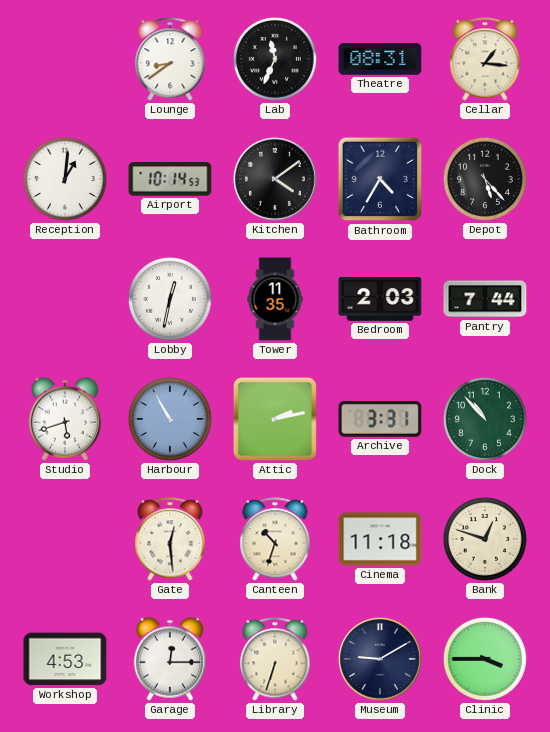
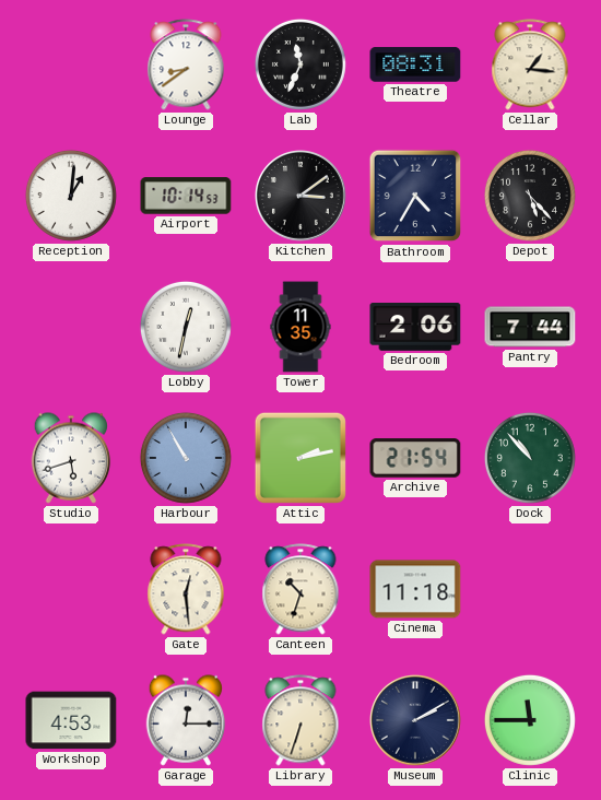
Kitchen: 4:09 -> 3:09
Bedroom: 2:03 -> 2:06
Archive: 3:31 -> 21:54
Bank: 12:48 -> none
Museum: 9:10 -> 2:10
Clinic: 3:45 -> 11:45
